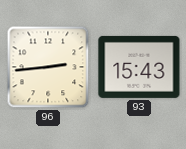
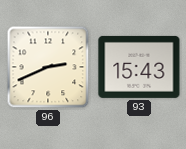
96: 2:44 -> 2:41
